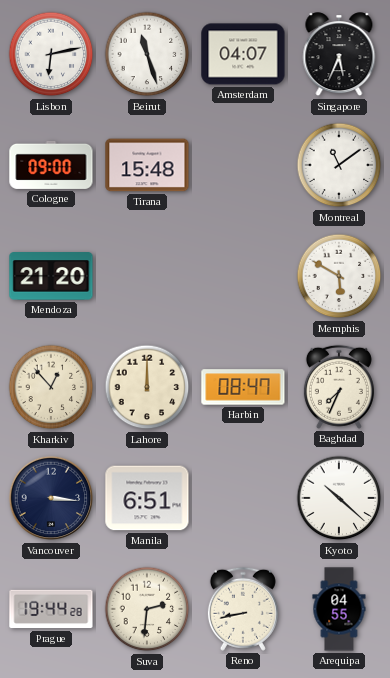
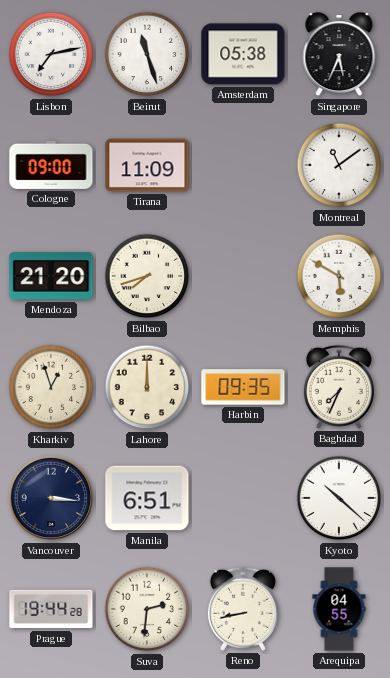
Lisbon: 6:13 -> 7:13
Amsterdam: 04:07 -> 05:38
Tirana: 15:48 -> 11:09
Bilbao: none -> 7:42
Kharkiv: 12:53 -> 12:57
Harbin: 08:47 -> 09:35
